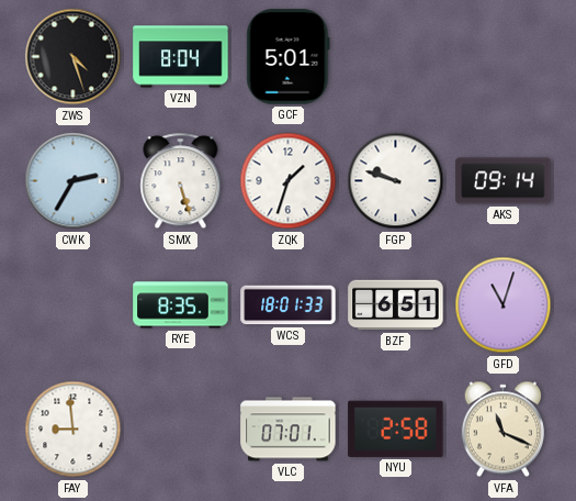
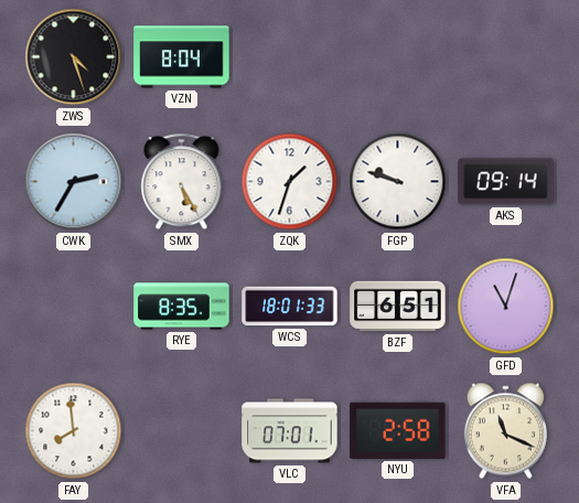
GCF: 5:01 -> none
SMX: 5:27 -> 5:25
FAY: 8:59 -> 7:59
